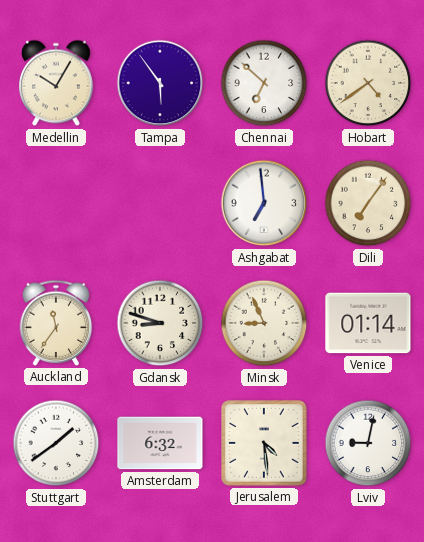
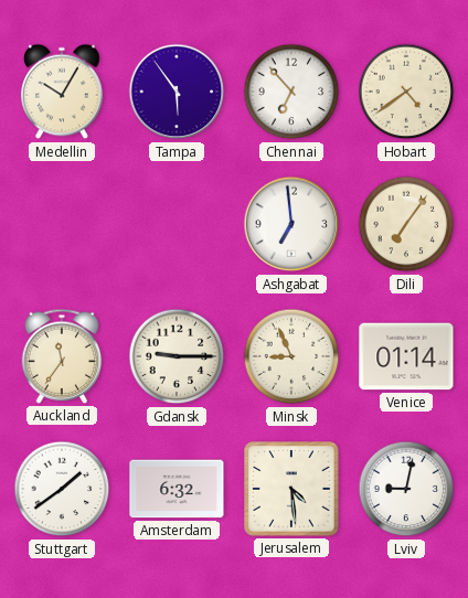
Chennai: 6:52 -> 6:53
Gdansk: 8:48 -> 9:15
